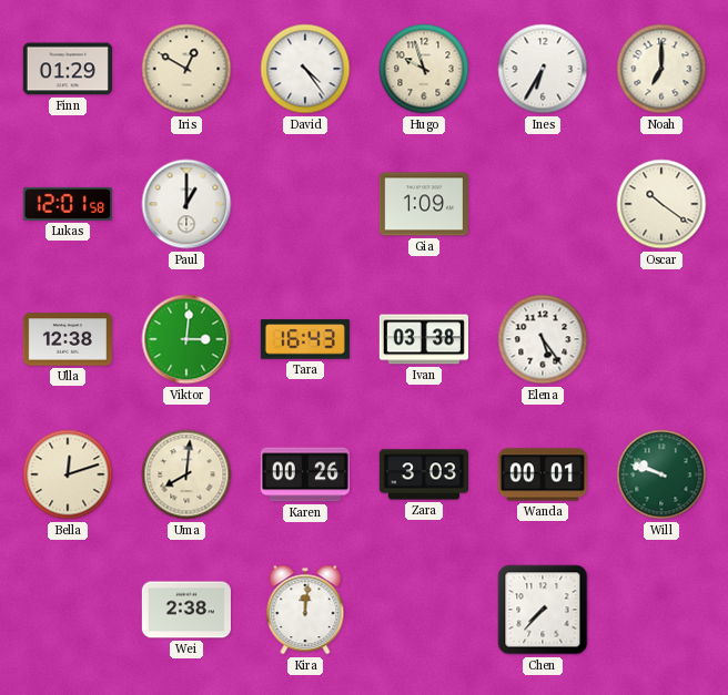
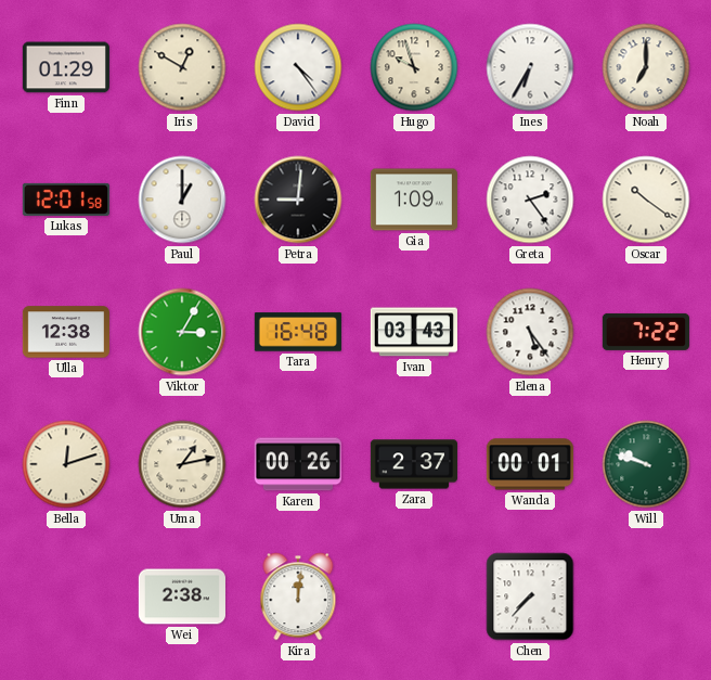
Petra: none -> 9:01
Greta: none -> 2:24
Viktor: 3:01 -> 3:05
Tara: 16:43 -> 16:48
Ivan: 03:38 -> 03:43
Henry: none -> 7:22
Uma: 8:01 -> 1:13
Zara: 3:03 -> 2:37
